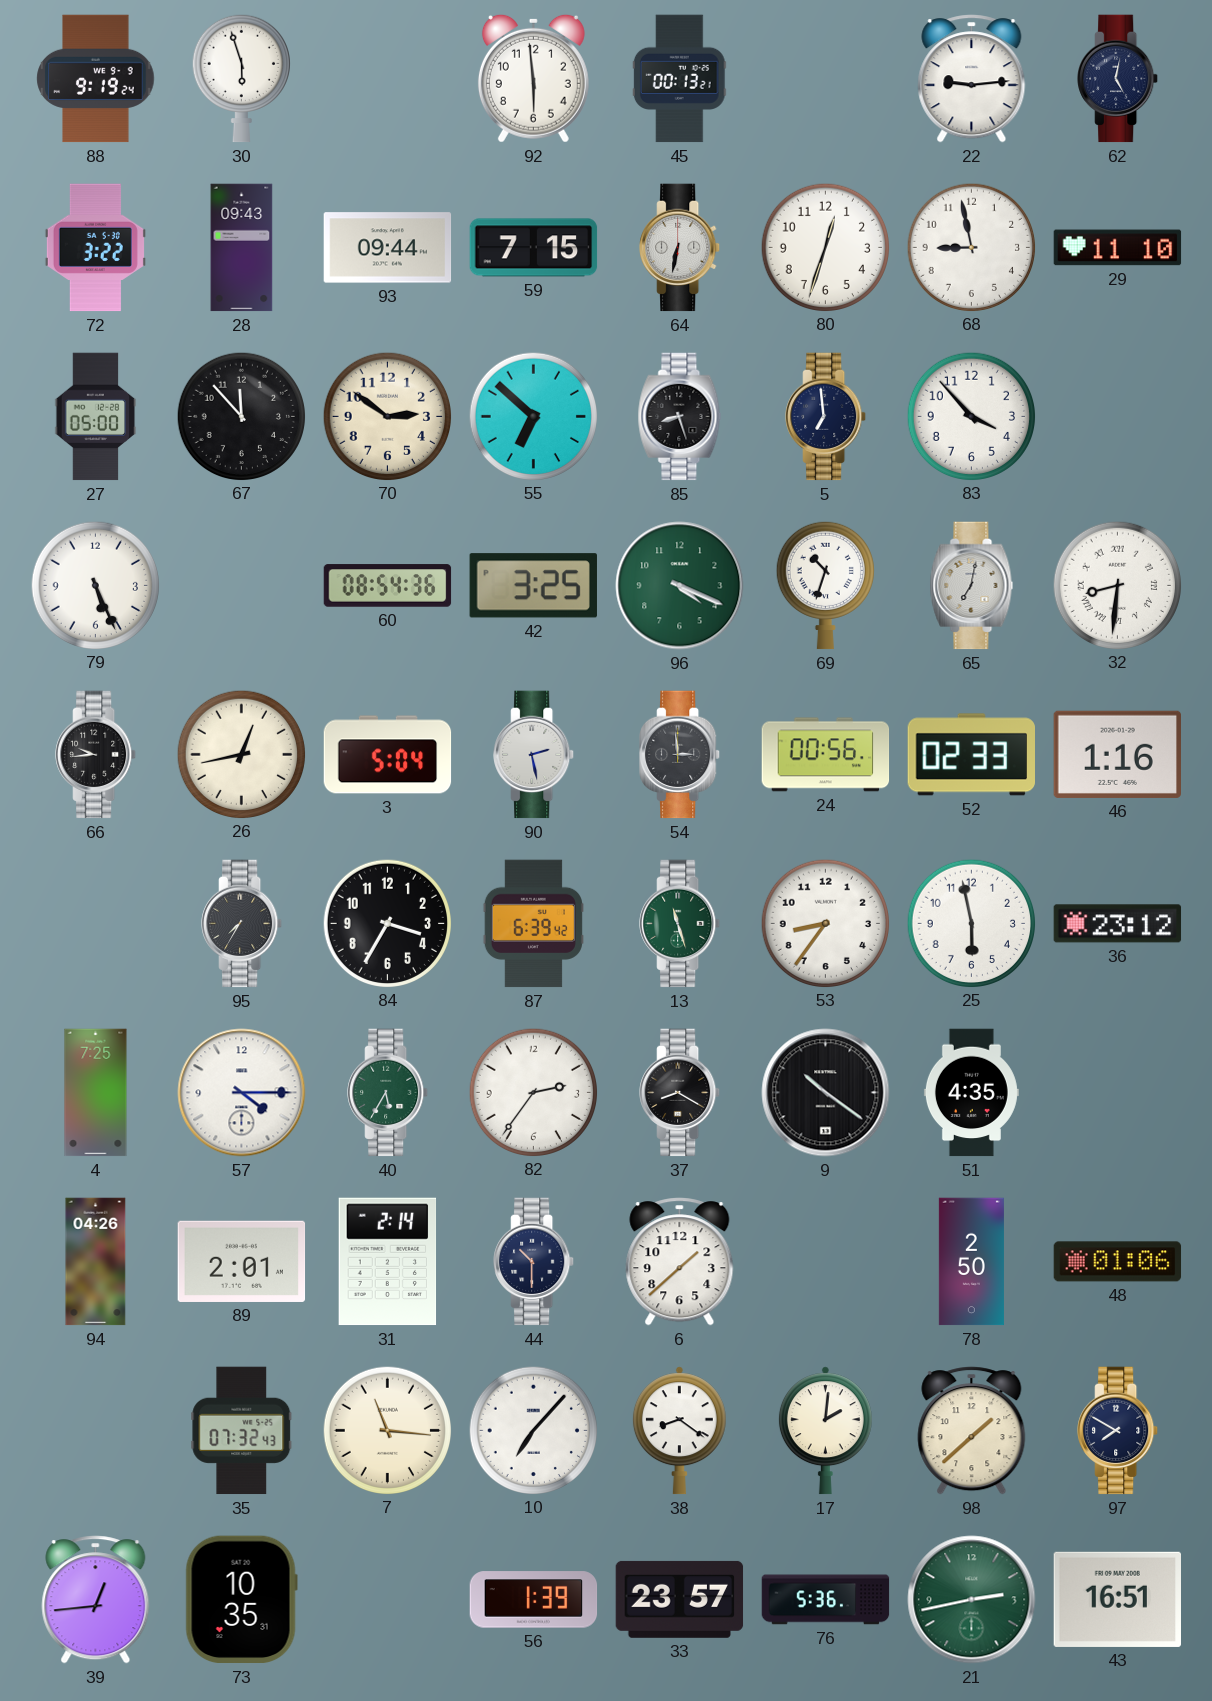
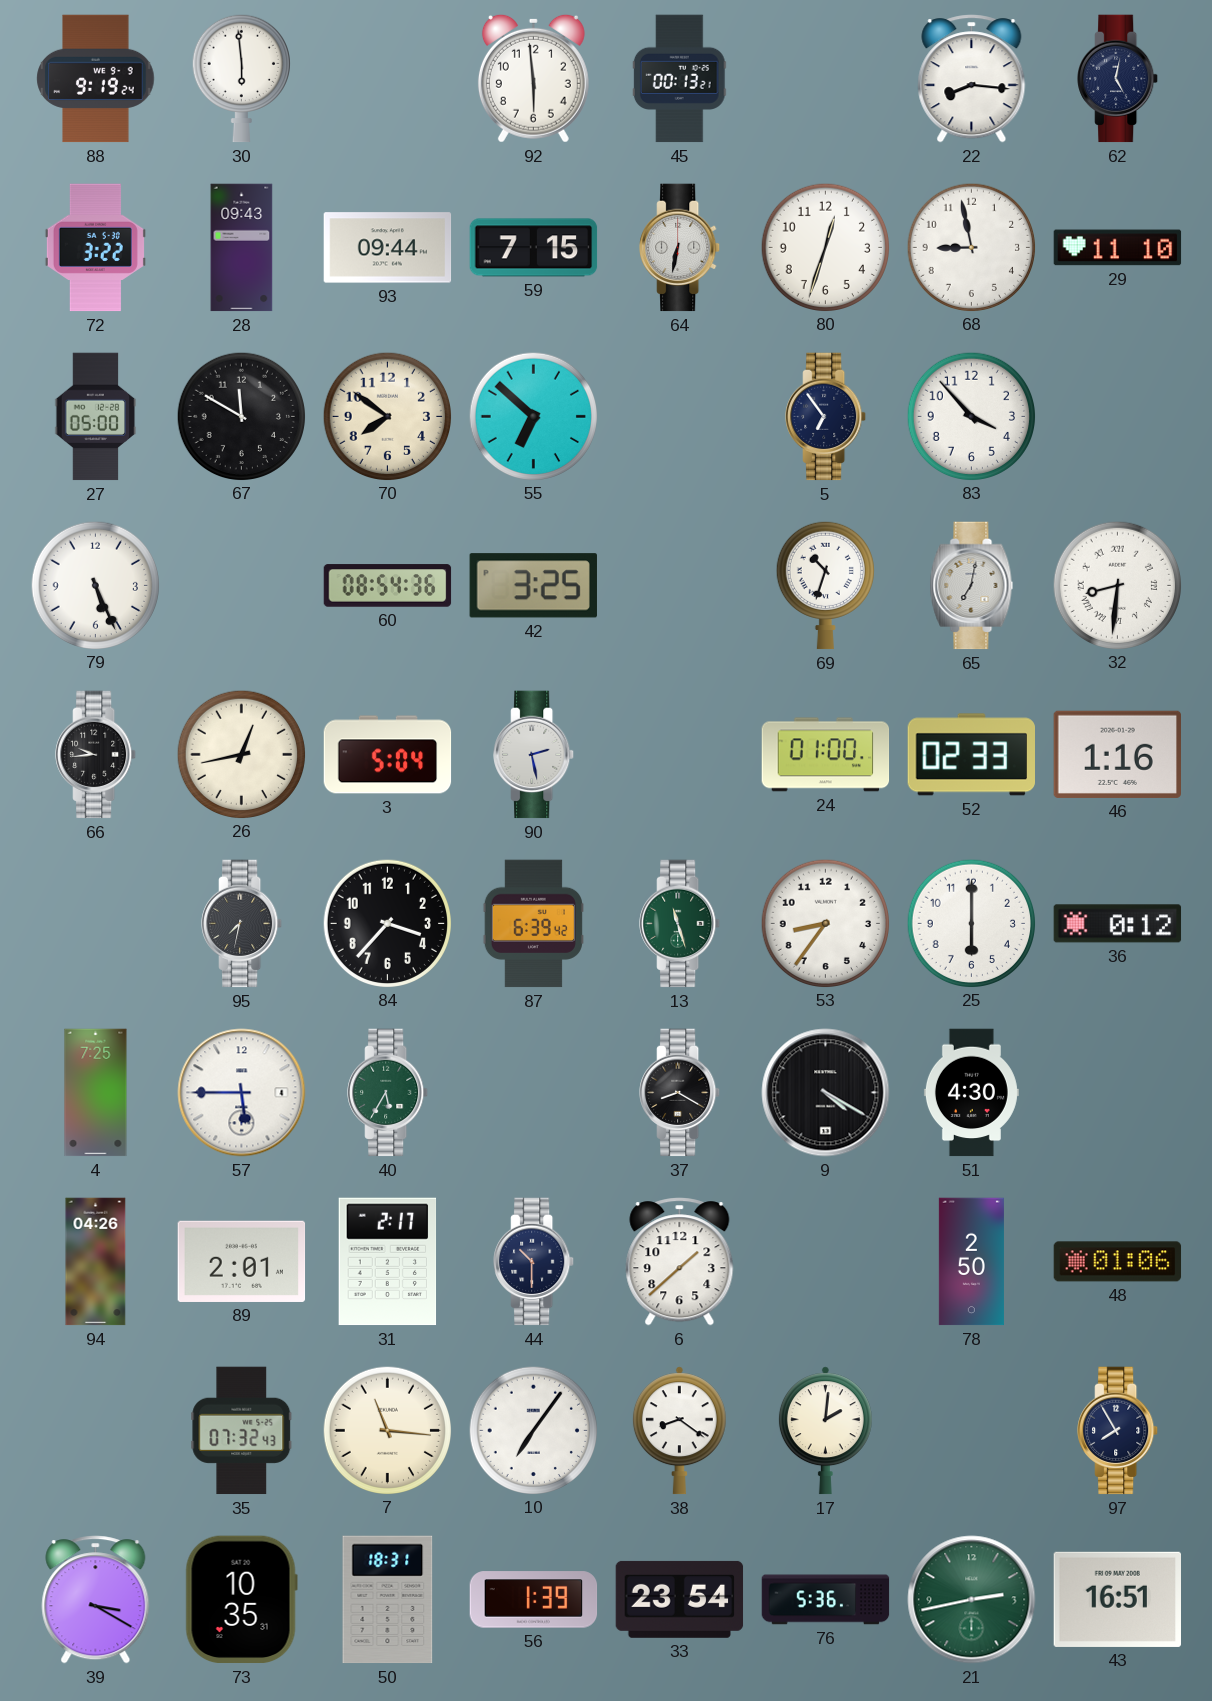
30: 5:57 -> 5:59
22: 9:14 -> 8:16
67: 11:53 -> 11:50
70: 2:51 -> 7:51
85: 8:27 -> none
5: 6:59 -> 6:54
96: 4:19 -> none
54: 2:59 -> none
24: 00:56 -> 01:00
95: 7:35 -> 7:32
84: 3:35 -> 3:37
25: 5:58 -> 6:00
36: 23:12 -> 0:12
57: 4:15 -> 5:45
82: 2:36 -> none
9: 10:21 -> 4:20
51: 4:35 -> 4:30
31: 2:14 -> 2:17
10: 7:07 -> 7:06
98: 1:38 -> none
97: 7:50 -> 7:55
39: 12:44 -> 3:20
50: none -> 18:31
33: 23:57 -> 23:54
